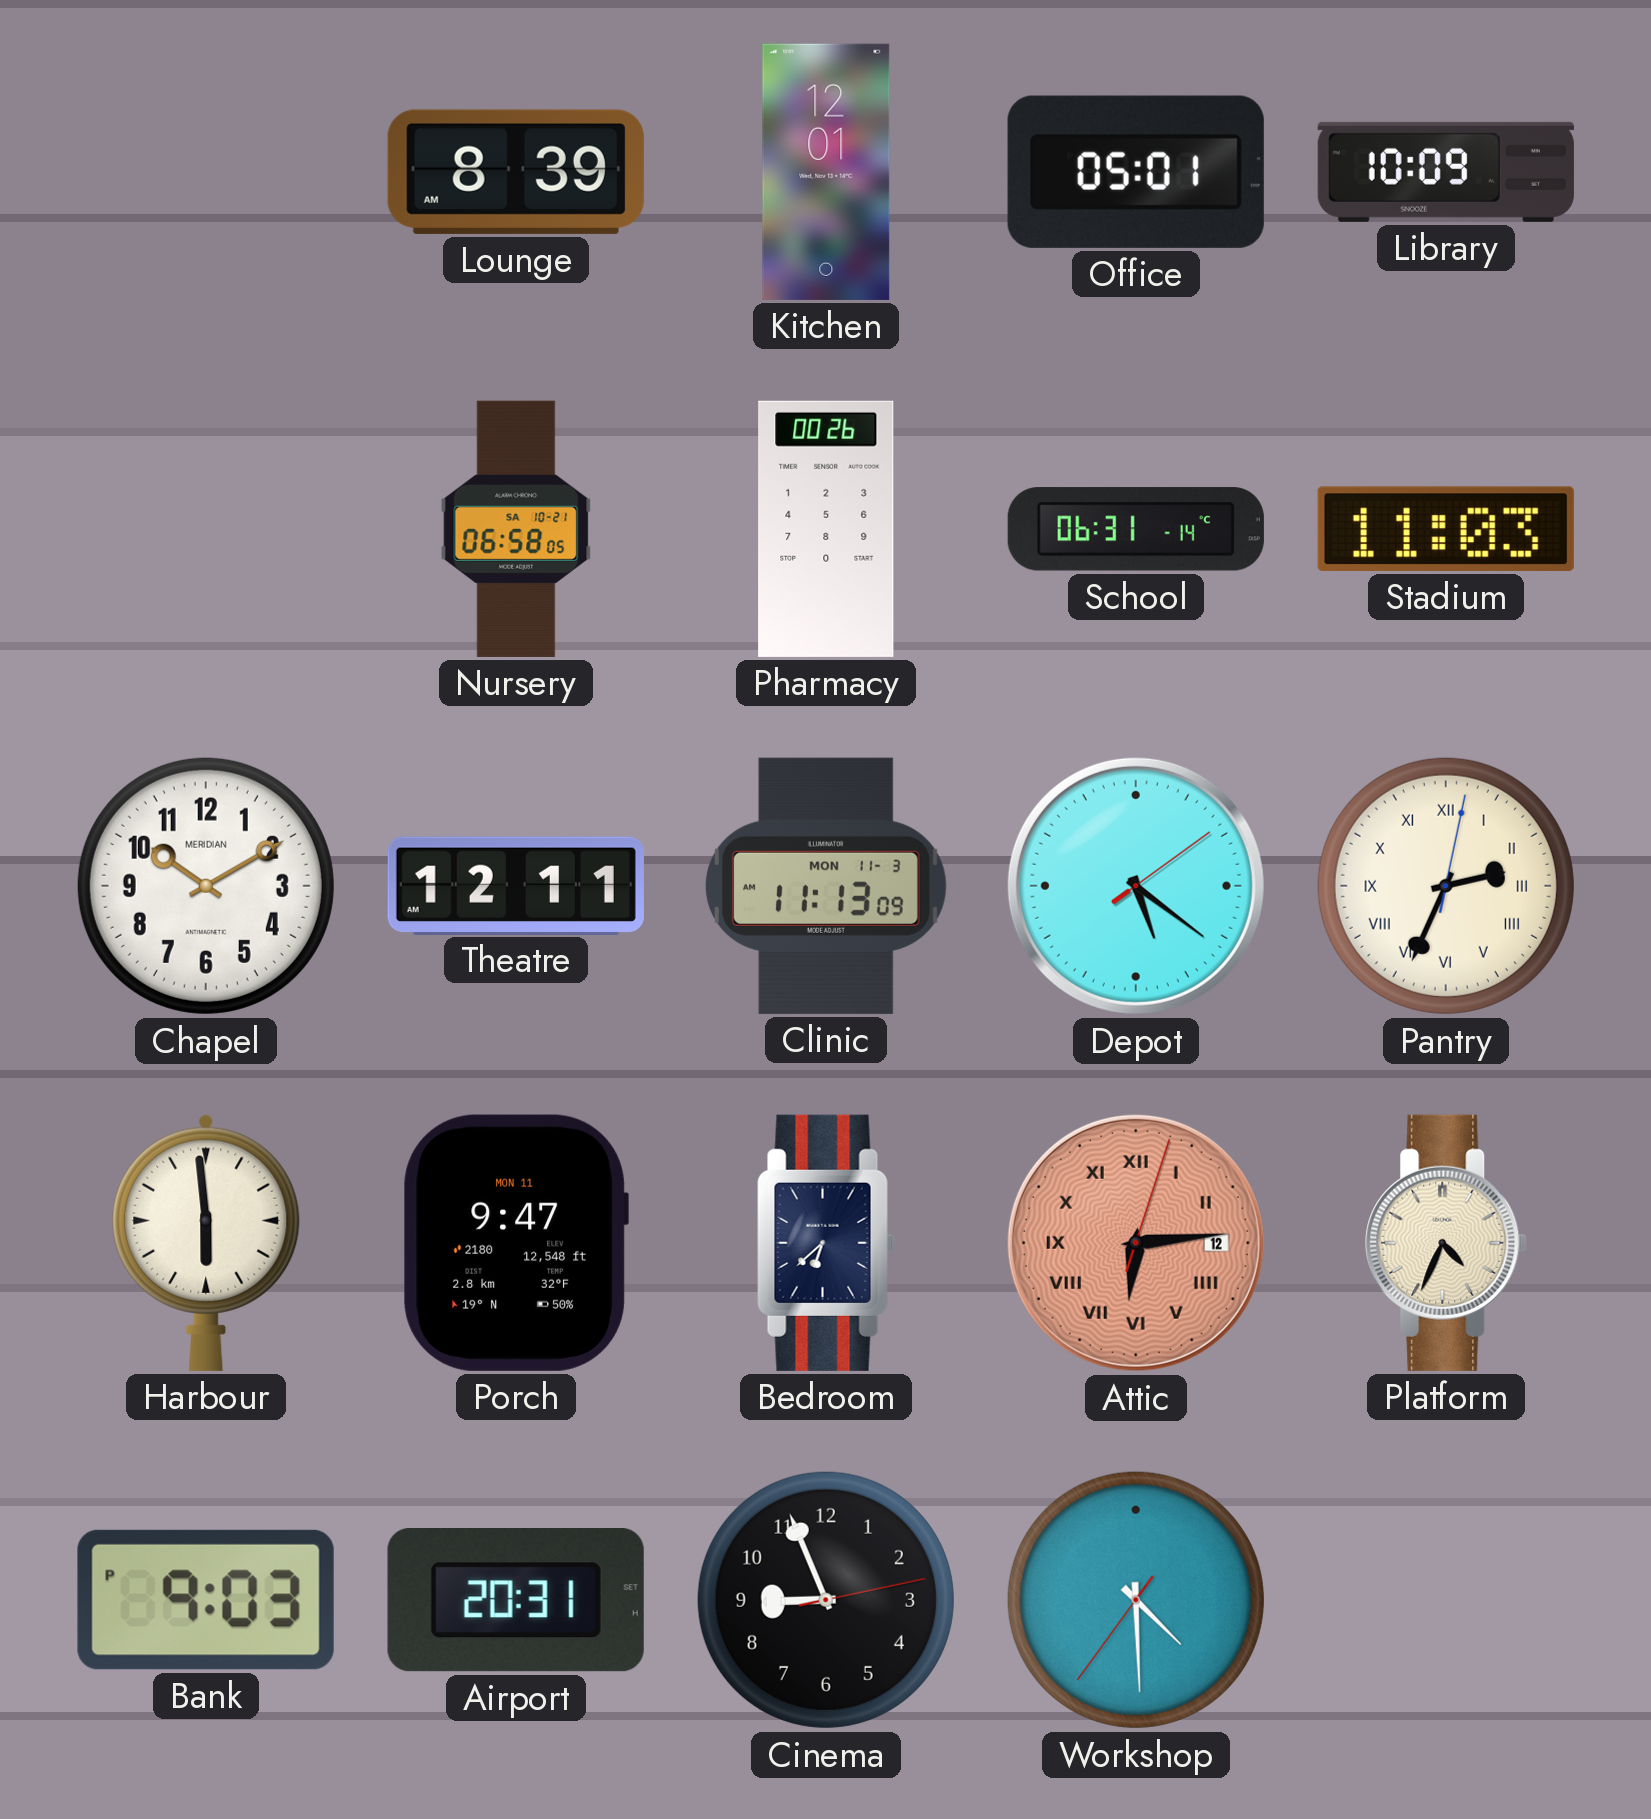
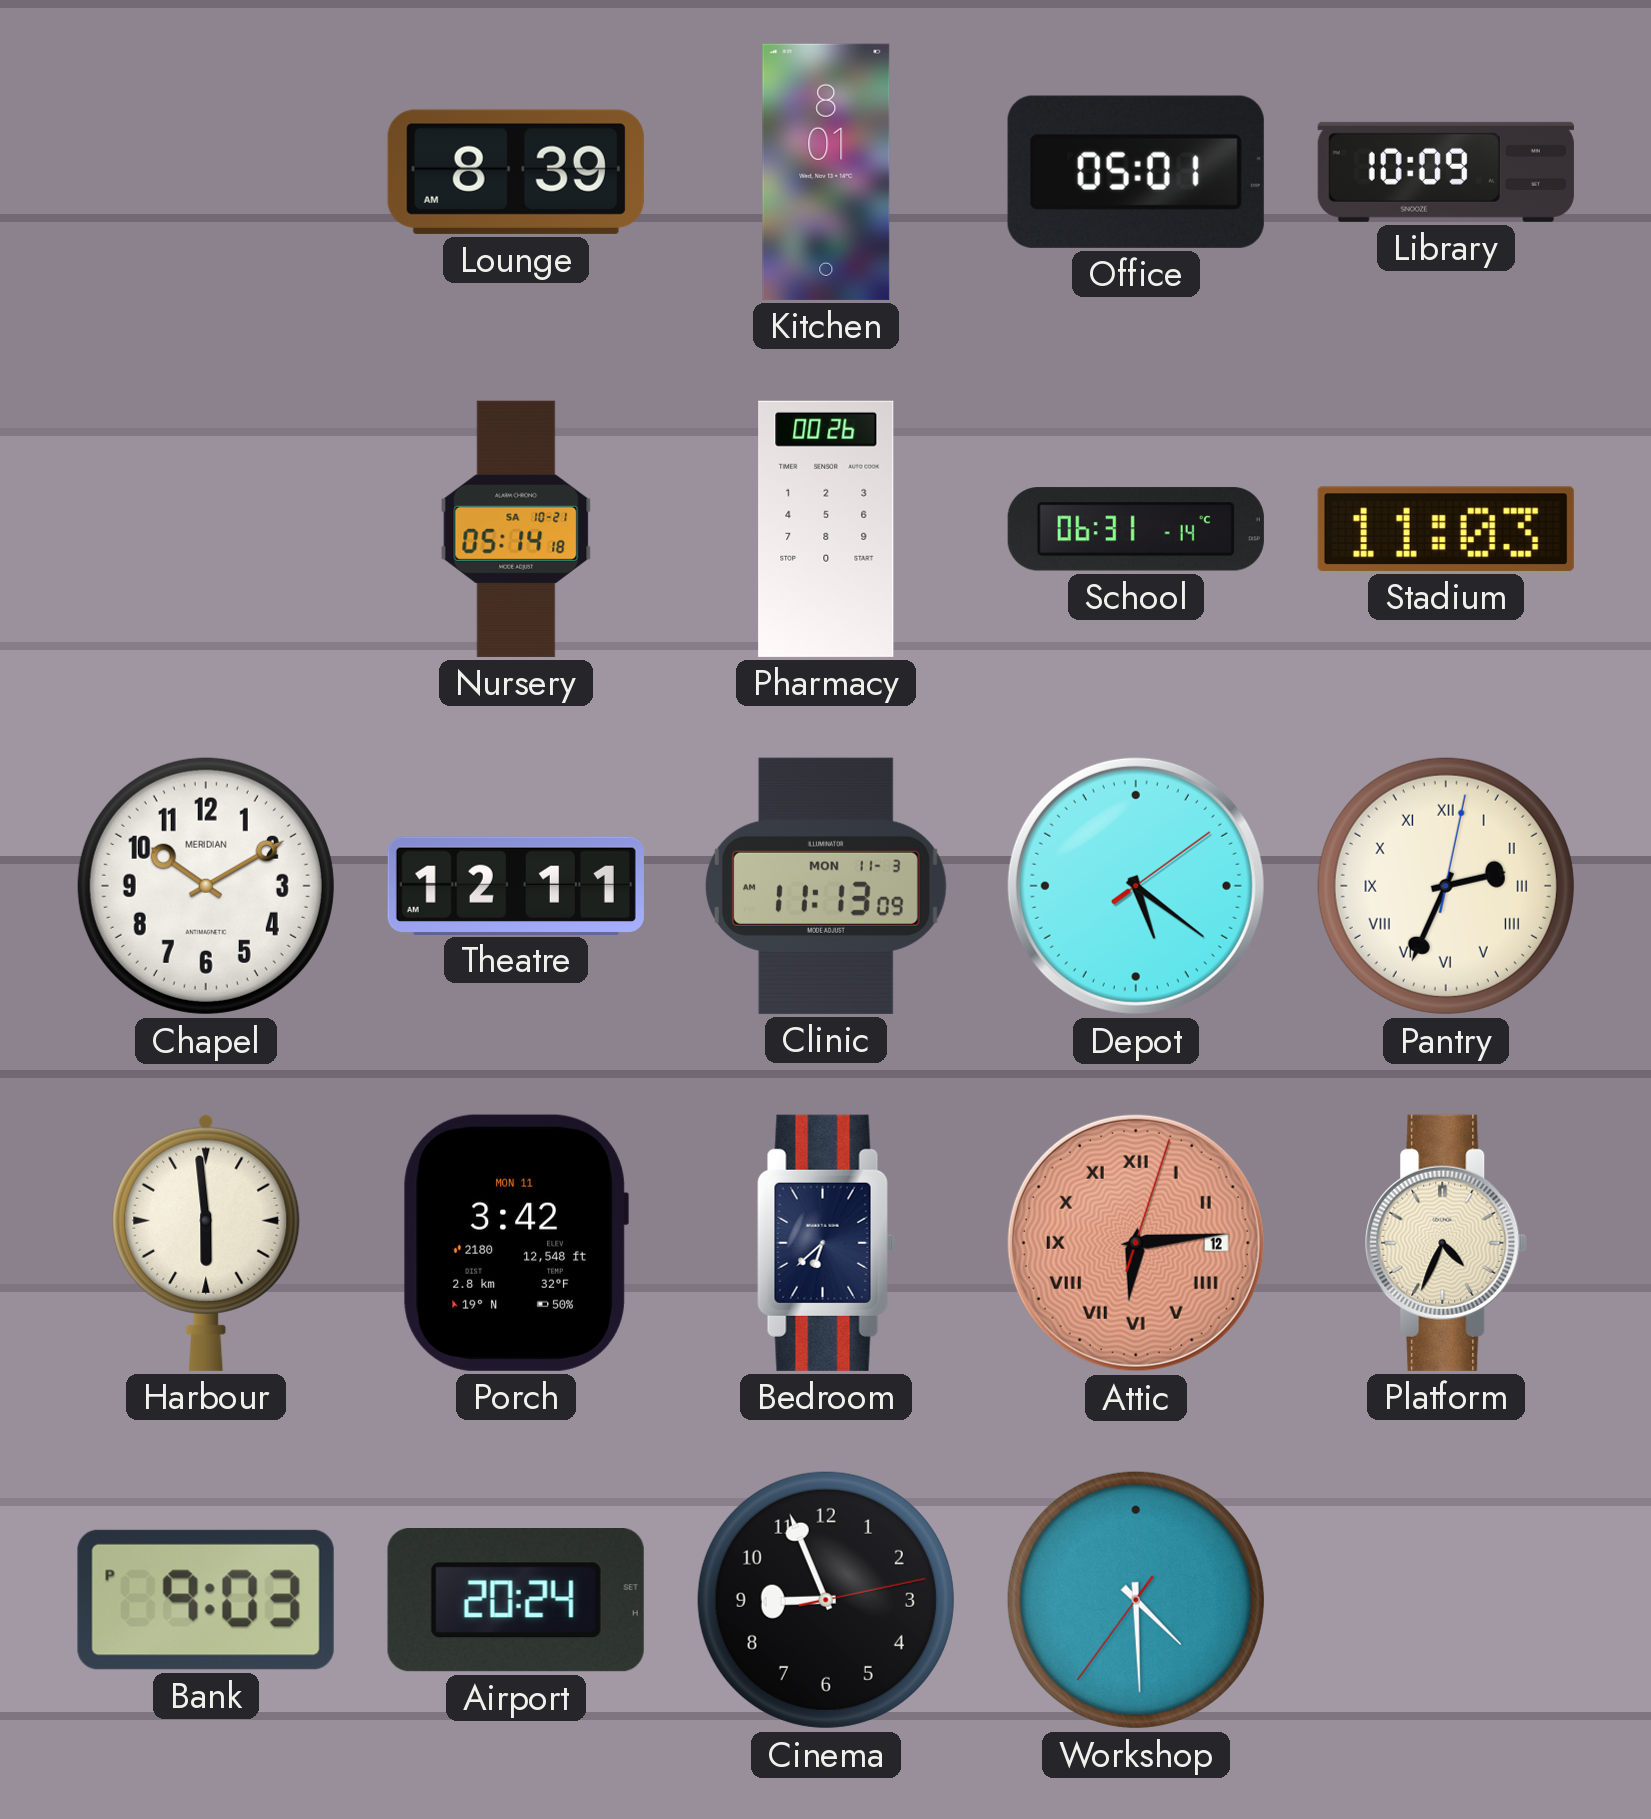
Kitchen: 12:01 -> 8:01
Nursery: 06:58 -> 05:14
Porch: 9:47 -> 3:42
Airport: 20:31 -> 20:24
